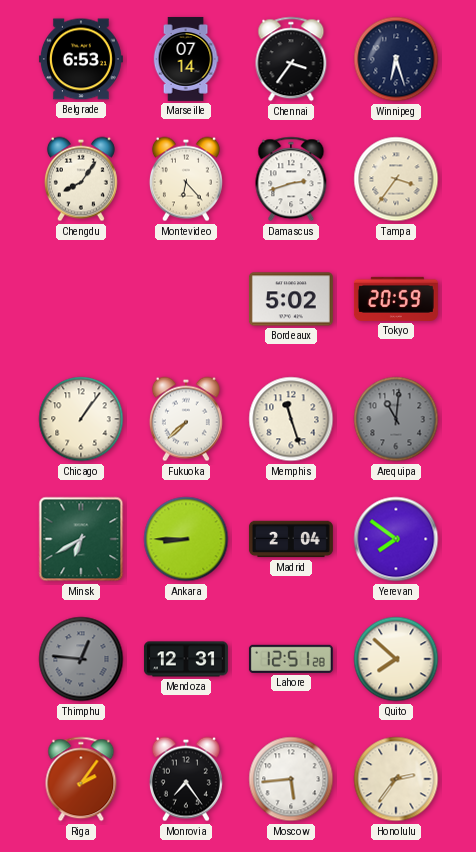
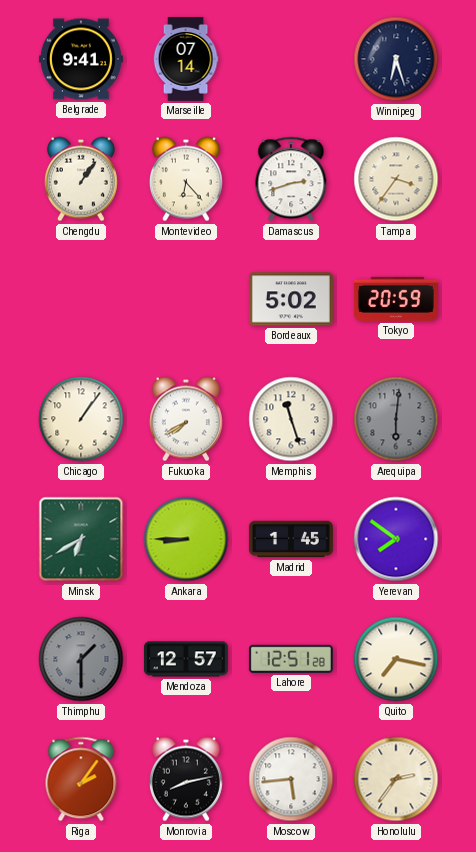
Belgrade: 6:53 -> 9:41
Chennai: 3:36 -> none
Chengdu: 8:06 -> 1:06
Fukuoka: 7:38 -> 7:40
Arequipa: 11:01 -> 6:01
Madrid: 2:04 -> 1:45
Thimphu: 12:46 -> 1:30
Mendoza: 12:31 -> 12:57
Quito: 7:52 -> 7:17
Monrovia: 7:24 -> 8:13
